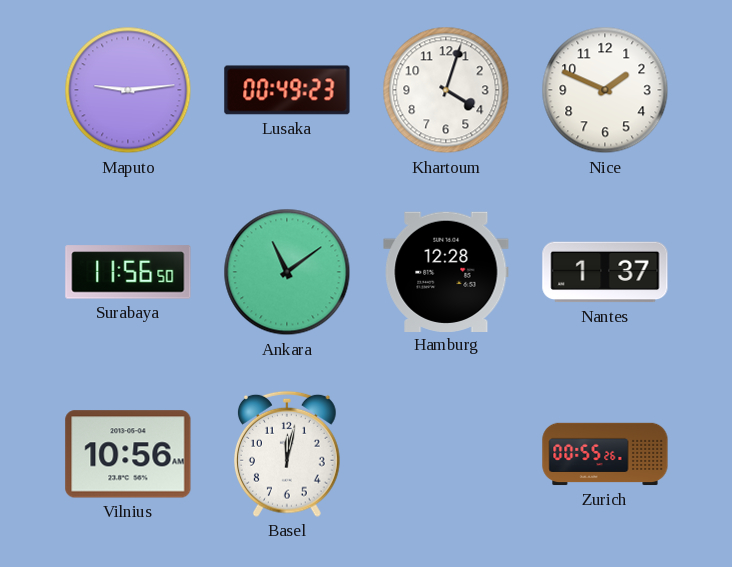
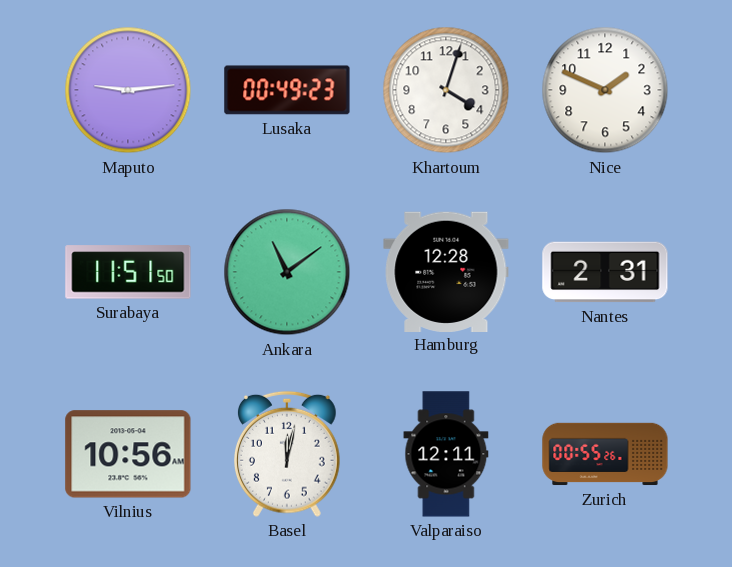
Surabaya: 11:56 -> 11:51
Nantes: 1:37 -> 2:31
Valparaiso: none -> 12:11
